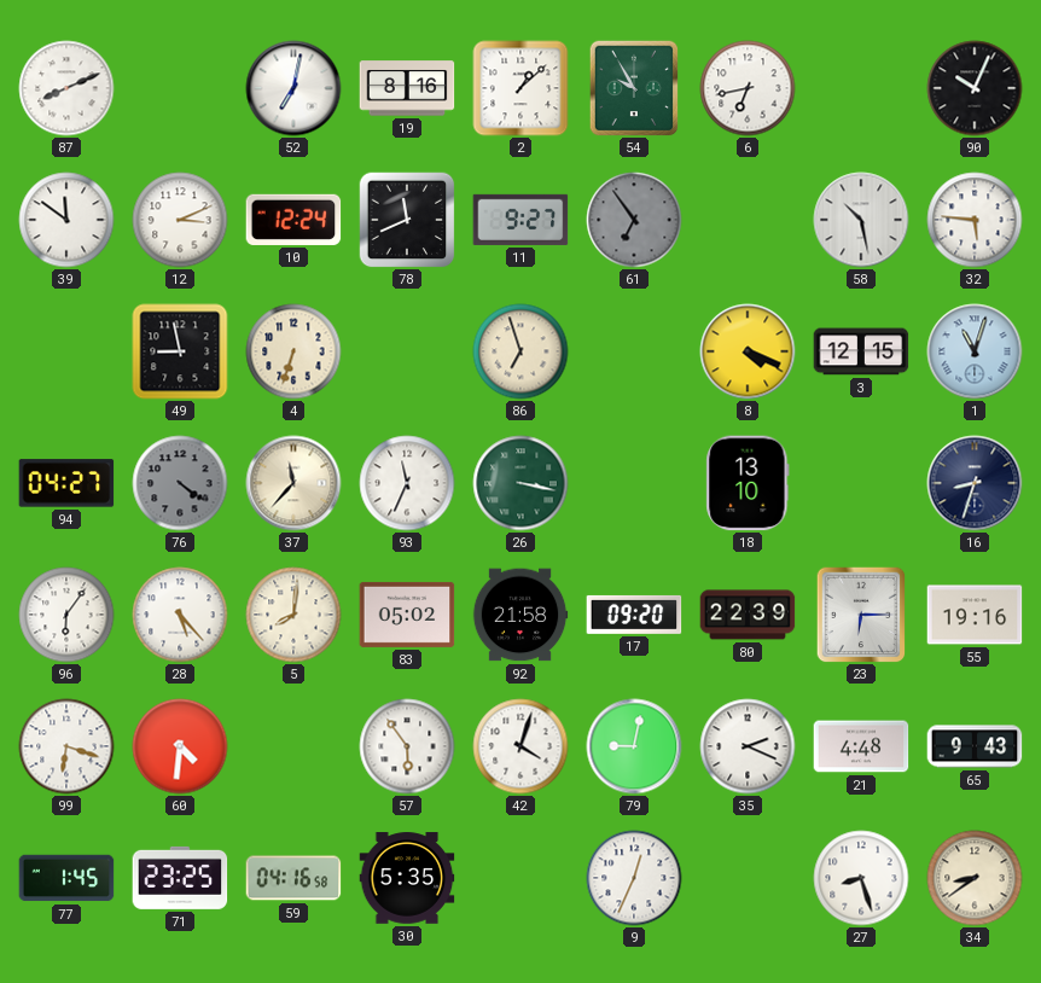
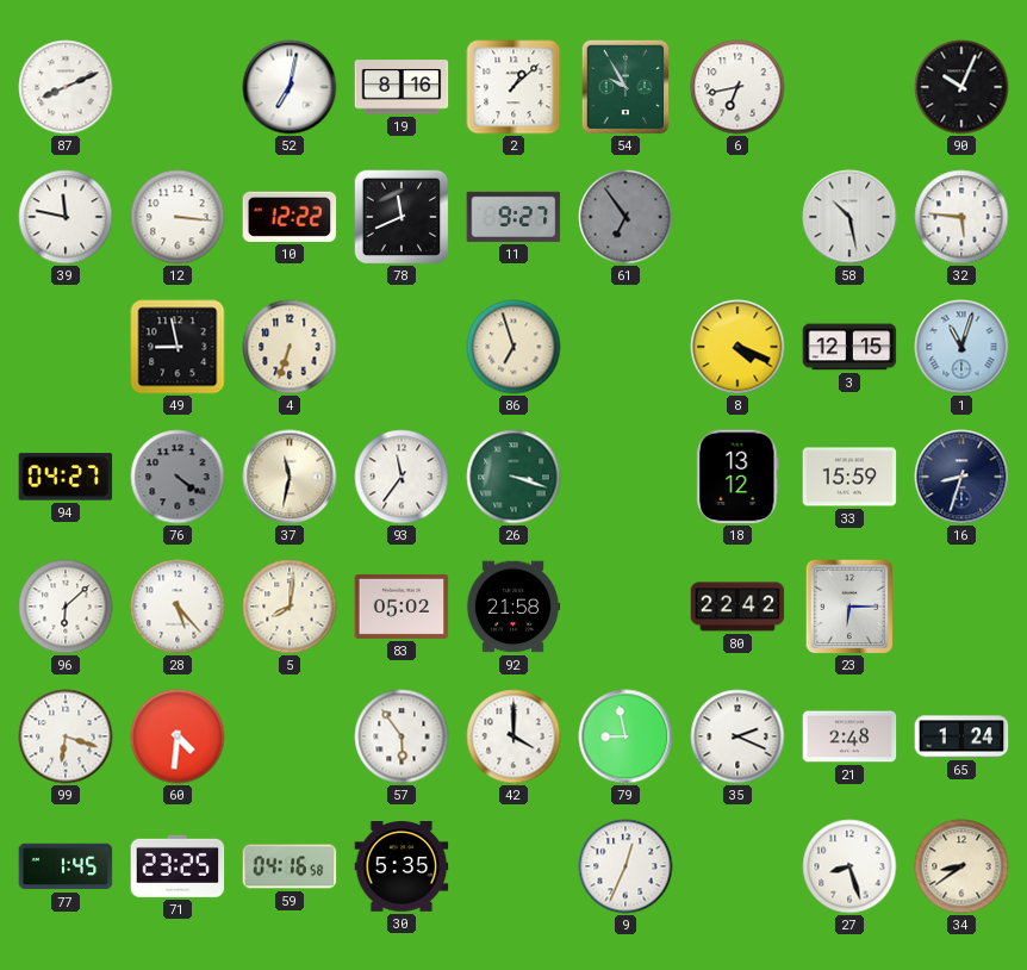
39: 11:51 -> 11:47
12: 3:11 -> 3:16
10: 12:24 -> 12:22
37: 11:37 -> 11:32
93: 11:34 -> 11:36
26: 3:17 -> 3:18
18: 13:10 -> 13:12
33: none -> 15:59
96: 6:06 -> 6:08
17: 09:20 -> none
80: 22:39 -> 22:42
55: 19:16 -> none
42: 4:03 -> 4:00
79: 9:02 -> 8:58
21: 4:48 -> 2:48
65: 9:43 -> 1:24
